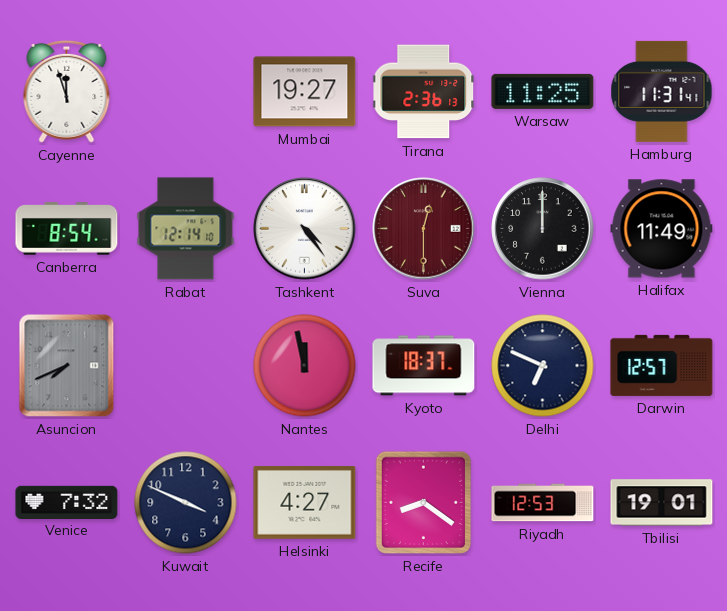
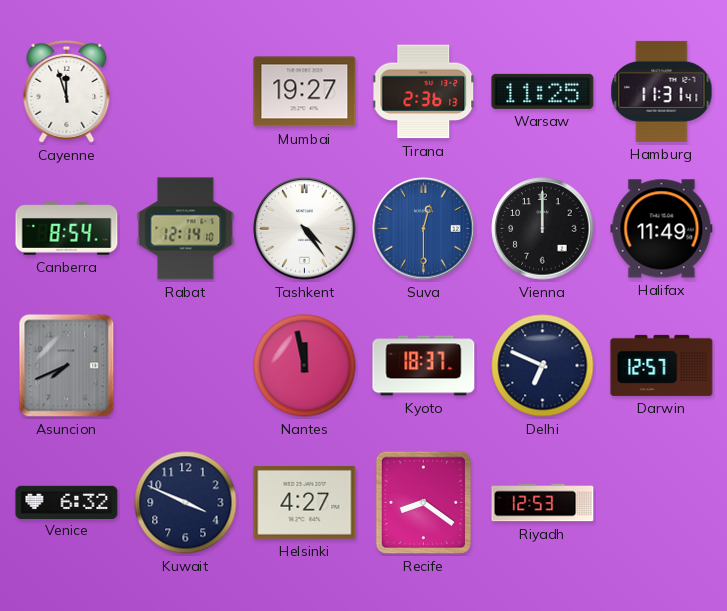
Suva dial: burgundy -> blue
Venice: 7:32 -> 6:32
Tbilisi: 19:01 -> none
